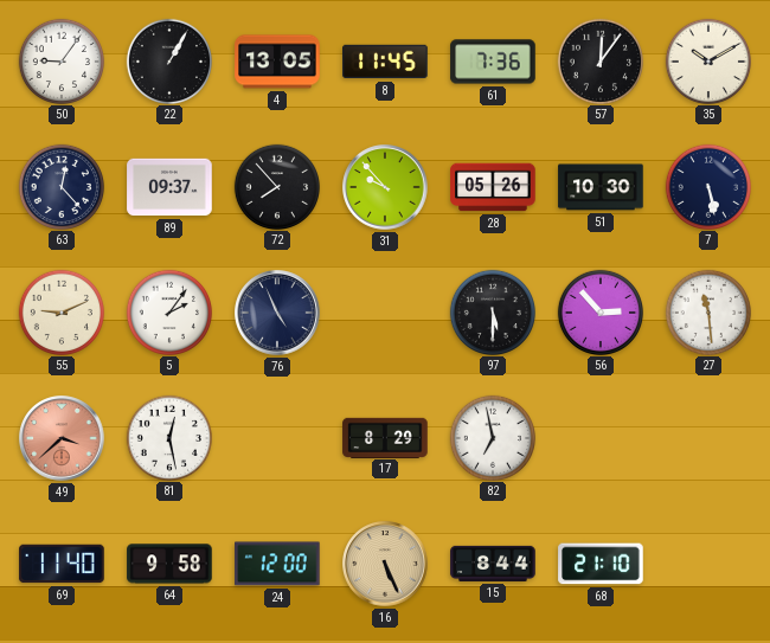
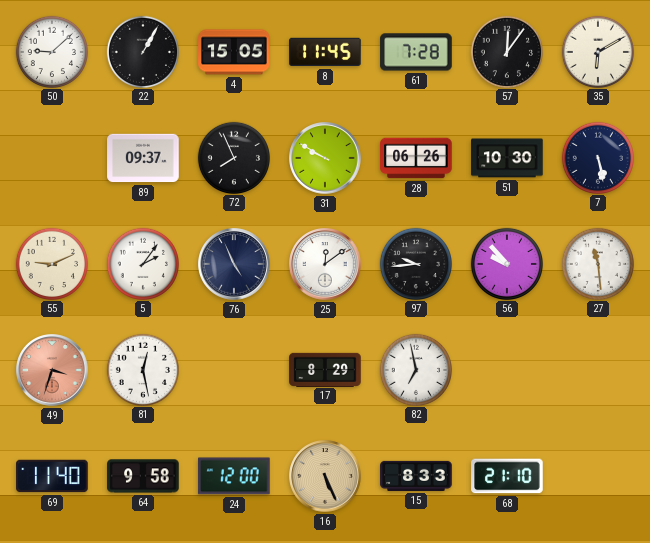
50: 9:06 -> 9:08
4: 13:05 -> 15:05
61: 7:36 -> 7:28
35: 10:10 -> 6:10
63: 12:23 -> none
72: 7:53 -> 7:56
31: 9:53 -> 9:50
28: 05:26 -> 06:26
25: none -> 12:09
97: 5:30 -> 9:44
56: 2:53 -> 9:53
49: 3:38 -> 3:33
15: 8:44 -> 8:33
